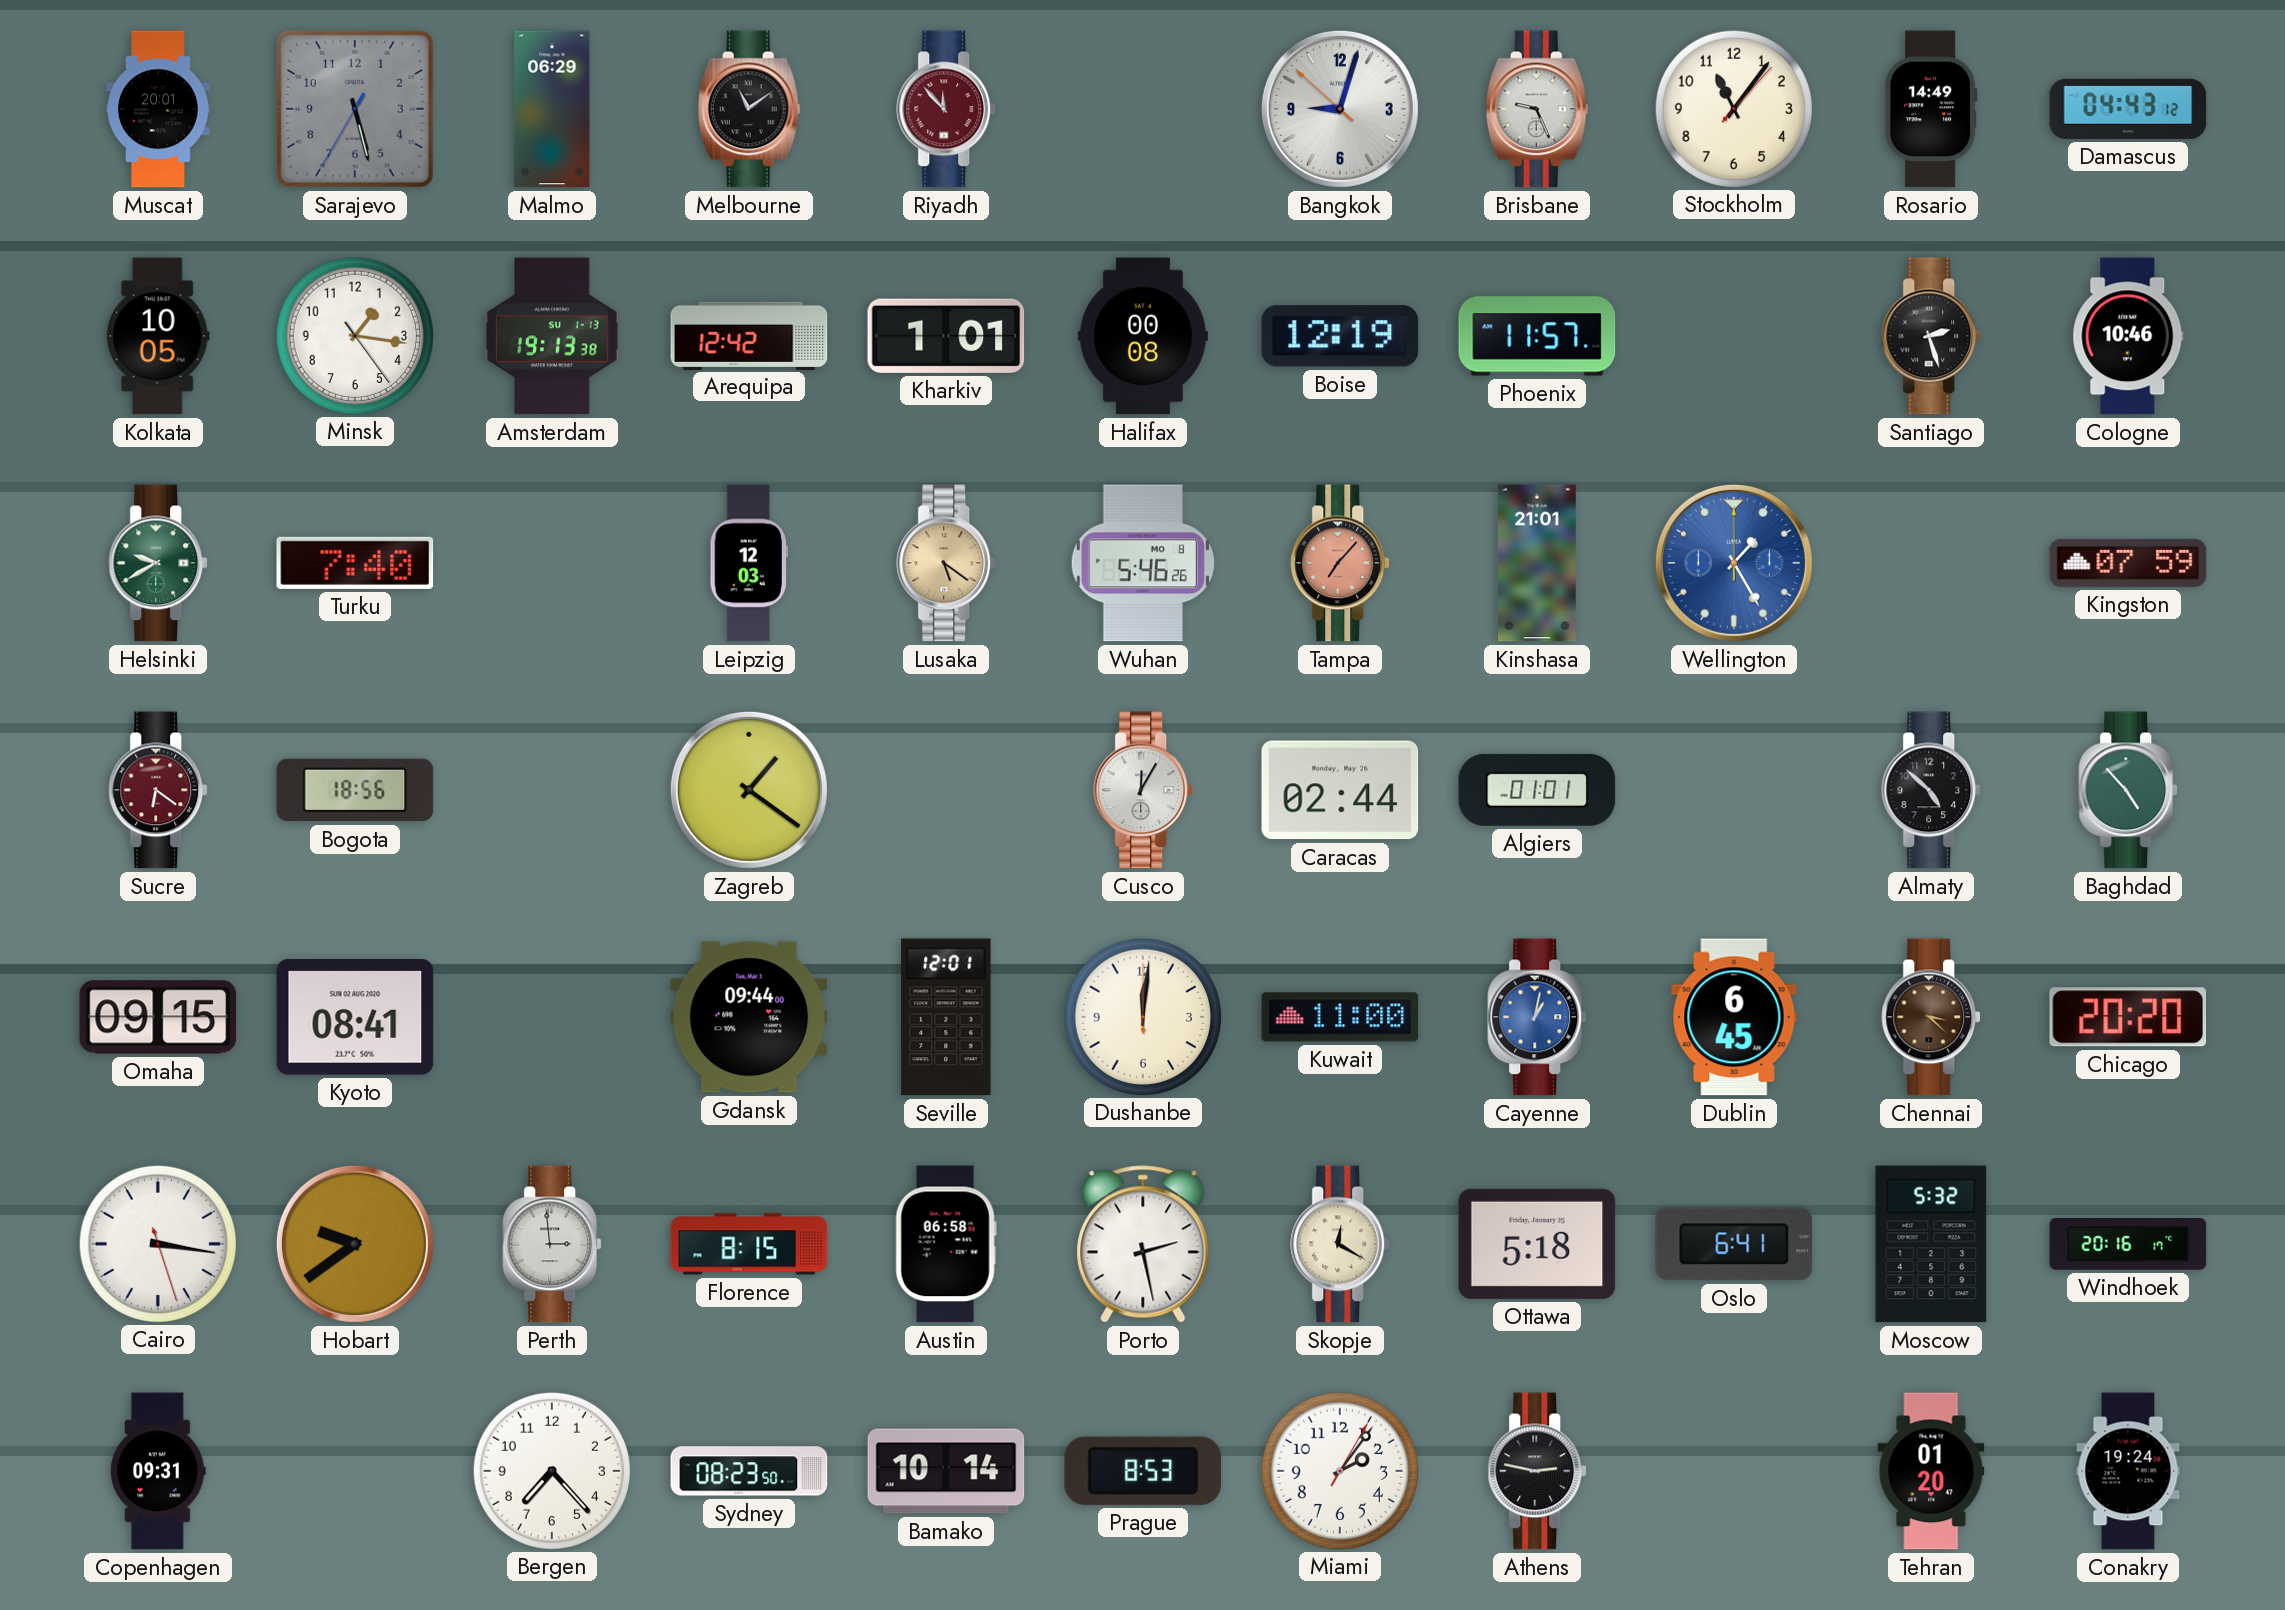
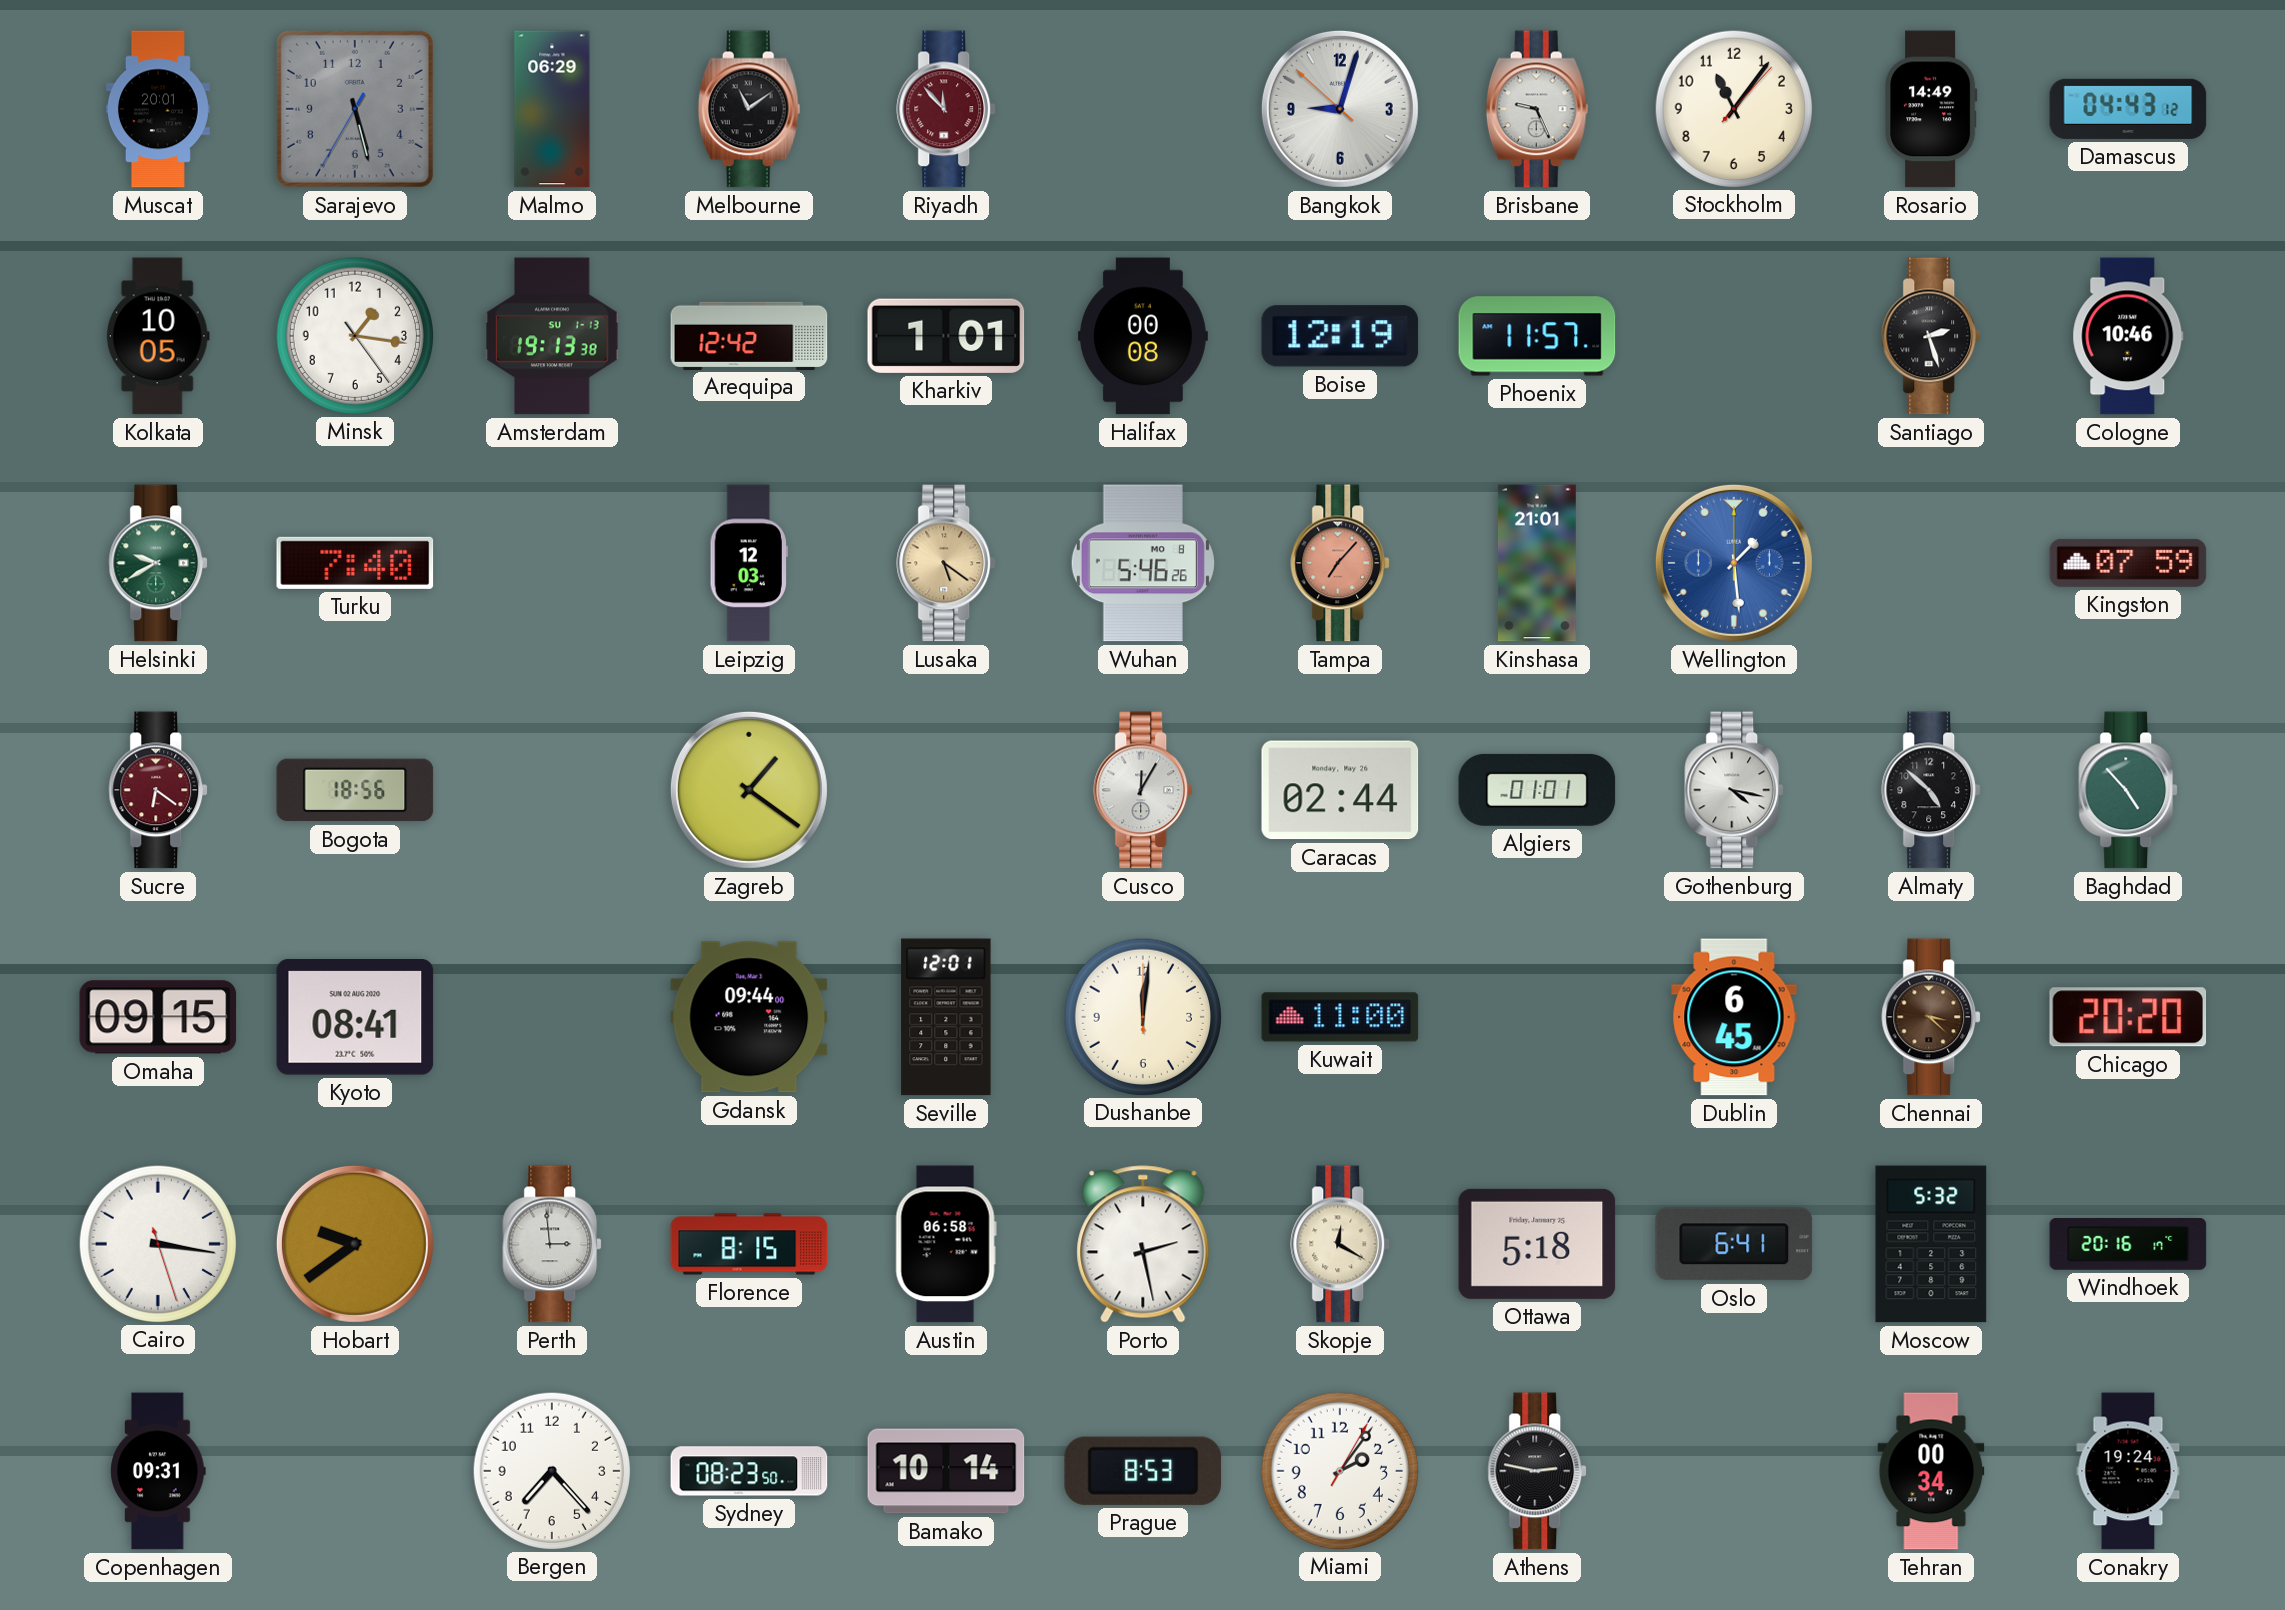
Wellington: 1:25 -> 1:29
Gothenburg: none -> 4:17
Cayenne: 1:02 -> none
Tehran: 01:20 -> 00:34
